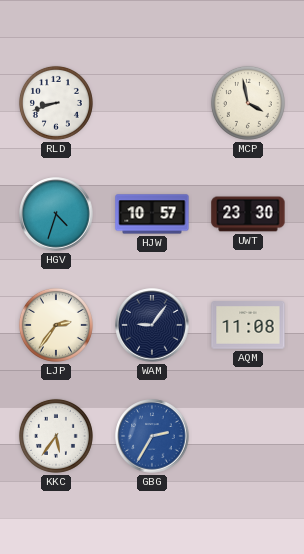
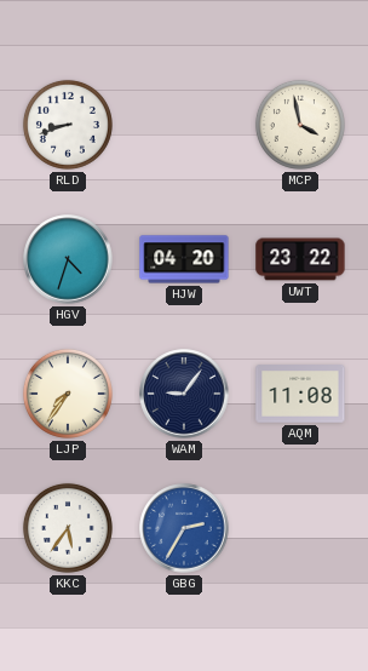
HJW: 10:57 -> 04:20
UWT: 23:30 -> 23:22
LJP: 2:36 -> 7:36
